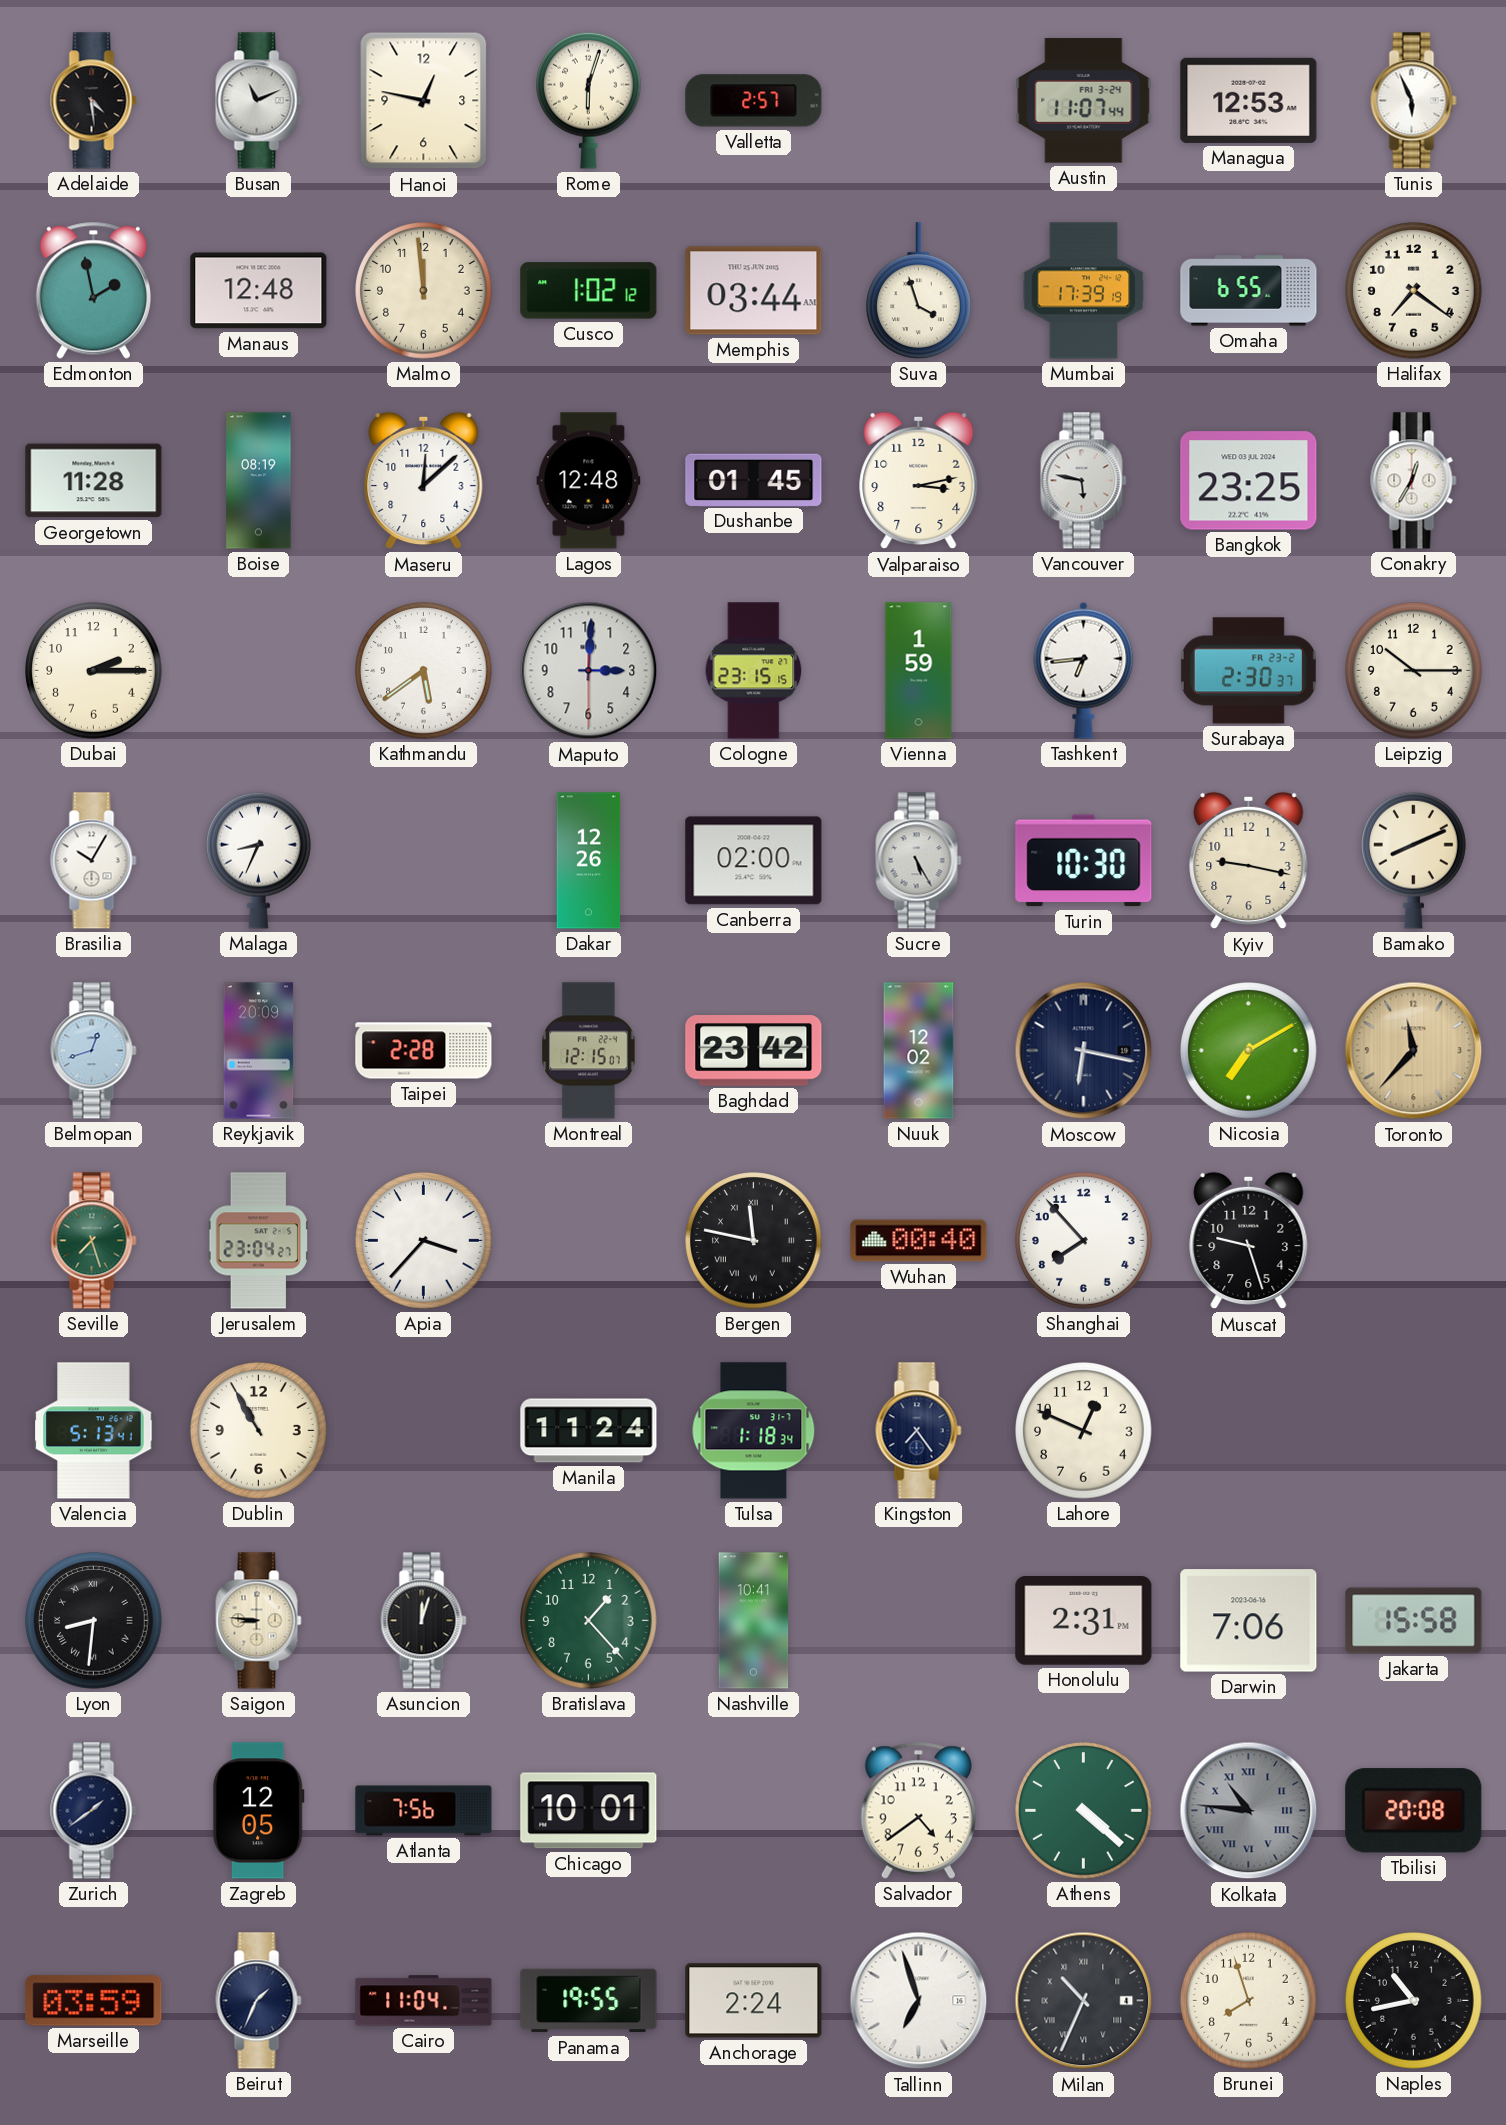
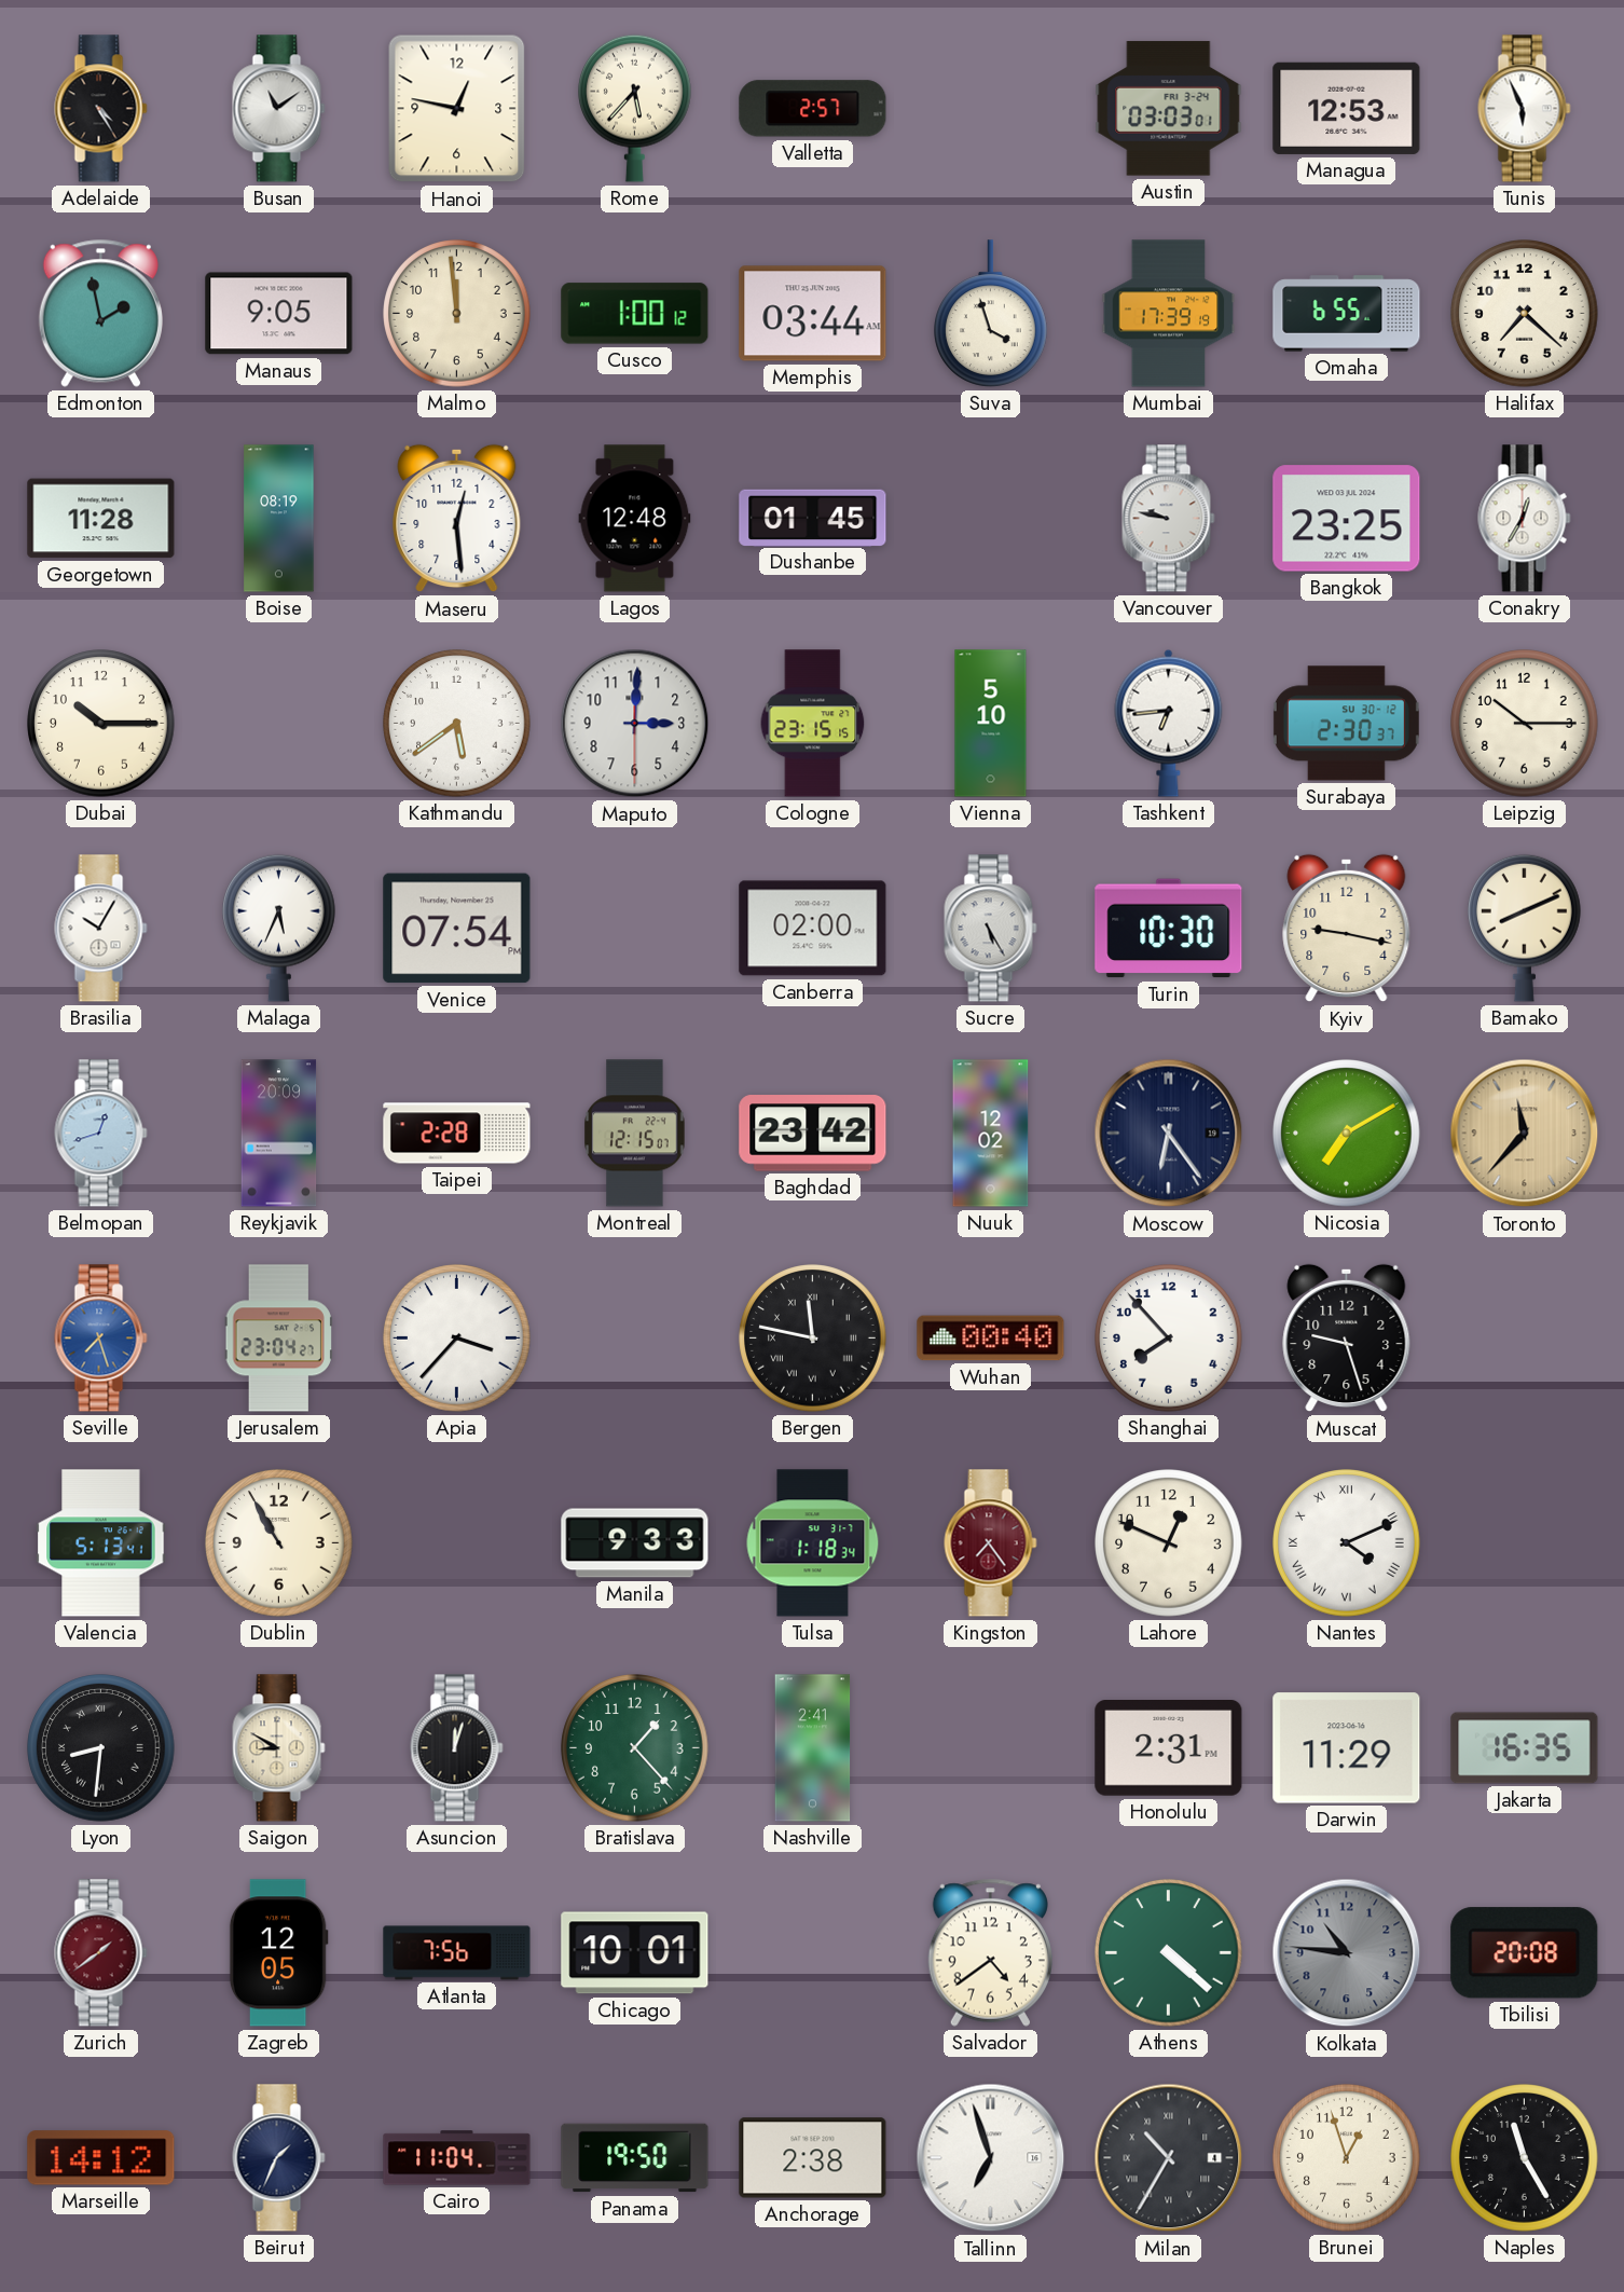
Adelaide: 4:29 -> 4:25
Busan: 11:11 -> 11:09
Rome: 6:03 -> 5:37
Austin: 11:07 -> 03:03
Manaus: 12:48 -> 9:05
Cusco: 1:02 -> 1:00
Halifax: 7:21 -> 7:22
Maseru: 12:08 -> 12:29
Valparaiso: 3:13 -> none
Vancouver: 5:47 -> 9:47
Dubai: 2:15 -> 10:15
Vienna: 1:59 -> 5:10
Surabaya date: FR 23-2 -> SU 30-12
Malaga: 8:34 -> 5:34
Venice: none -> 07:54
Dakar: 12:26 -> none
Moscow: 6:17 -> 6:24
Seville dial: green -> blue
Manila: 11:24 -> 9:33
Kingston dial: navy -> burgundy
Nantes: none -> 4:11
Saigon: 8:46 -> 8:50
Nashville: 10:41 -> 2:41
Darwin: 7:06 -> 11:29
Jakarta: 15:58 -> 16:35
Zurich dial: navy -> burgundy
Kolkata numerals: Roman -> Arabic
Marseille: 03:59 -> 14:12
Panama: 19:55 -> 19:50
Anchorage: 2:24 -> 2:38
Milan: 10:34 -> 10:35
Brunei: 7:57 -> 12:57
Naples: 10:43 -> 11:25
